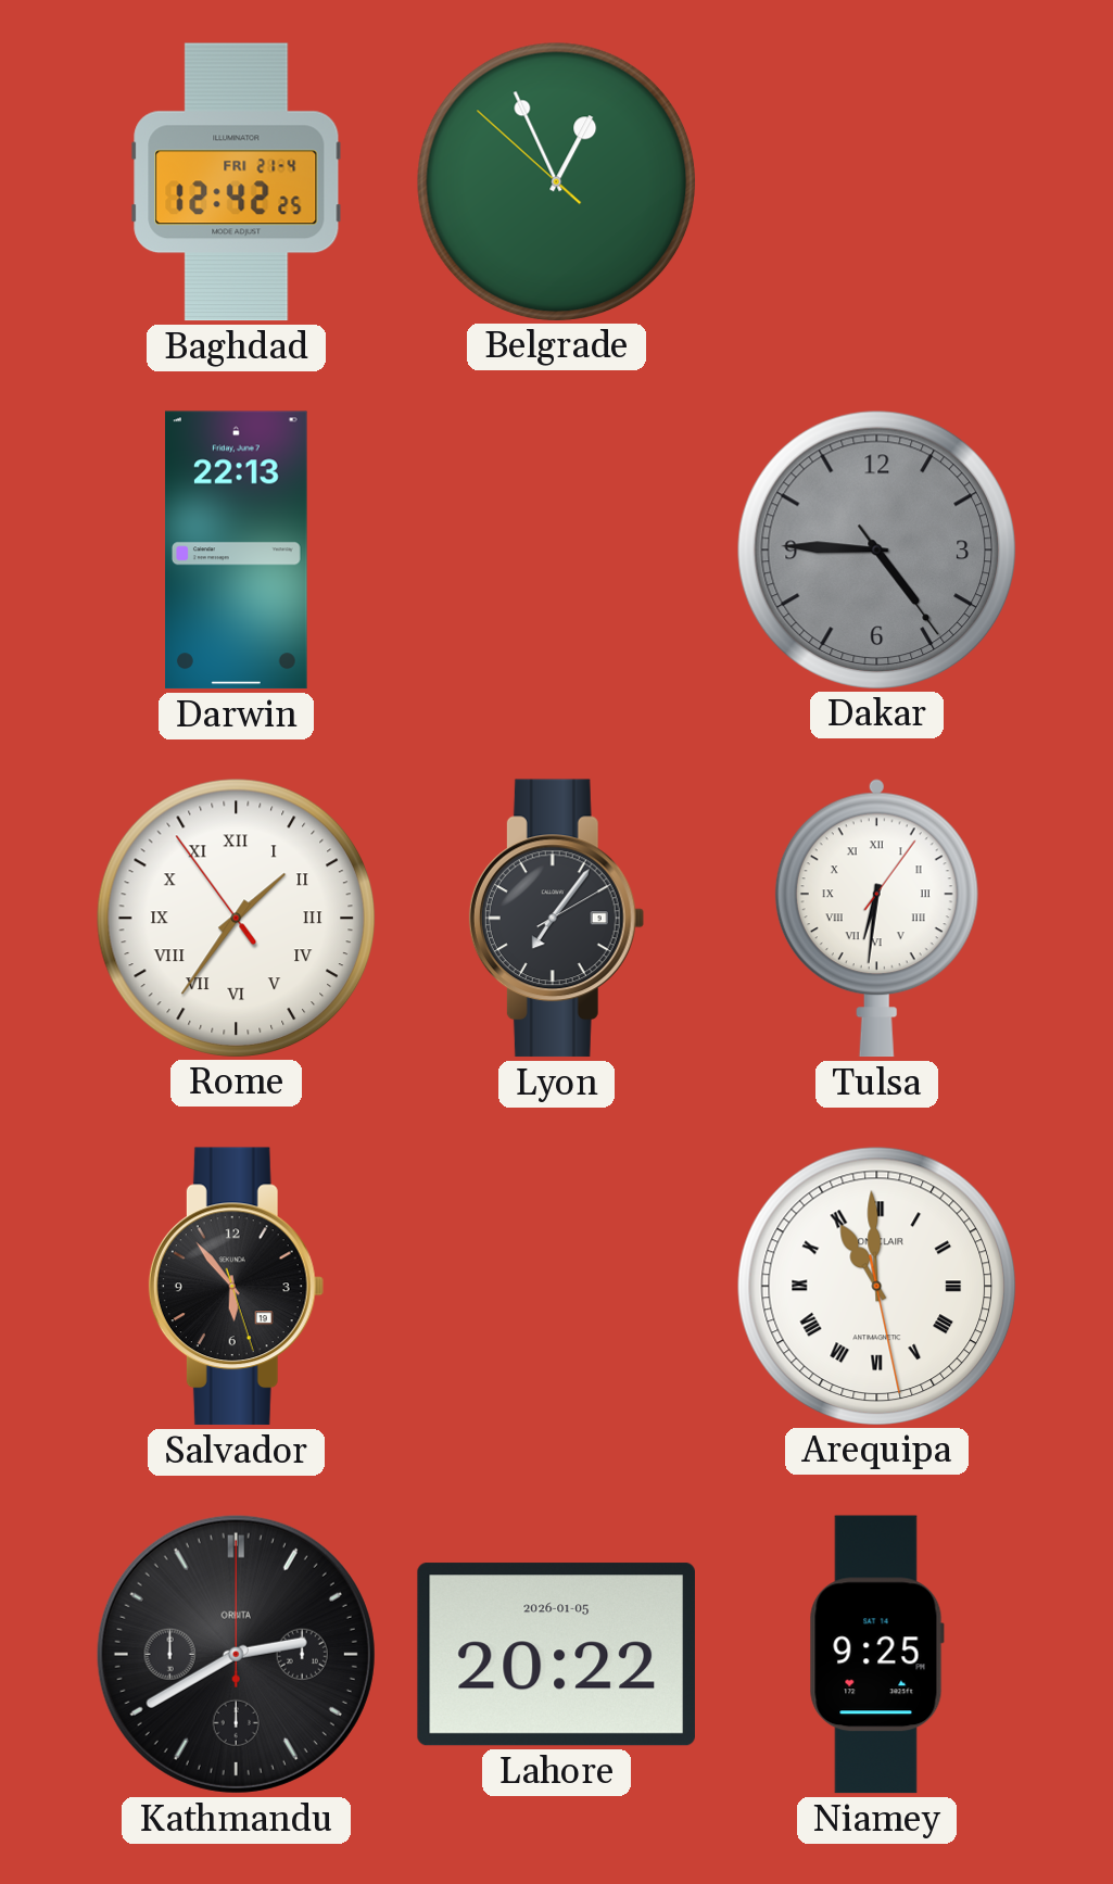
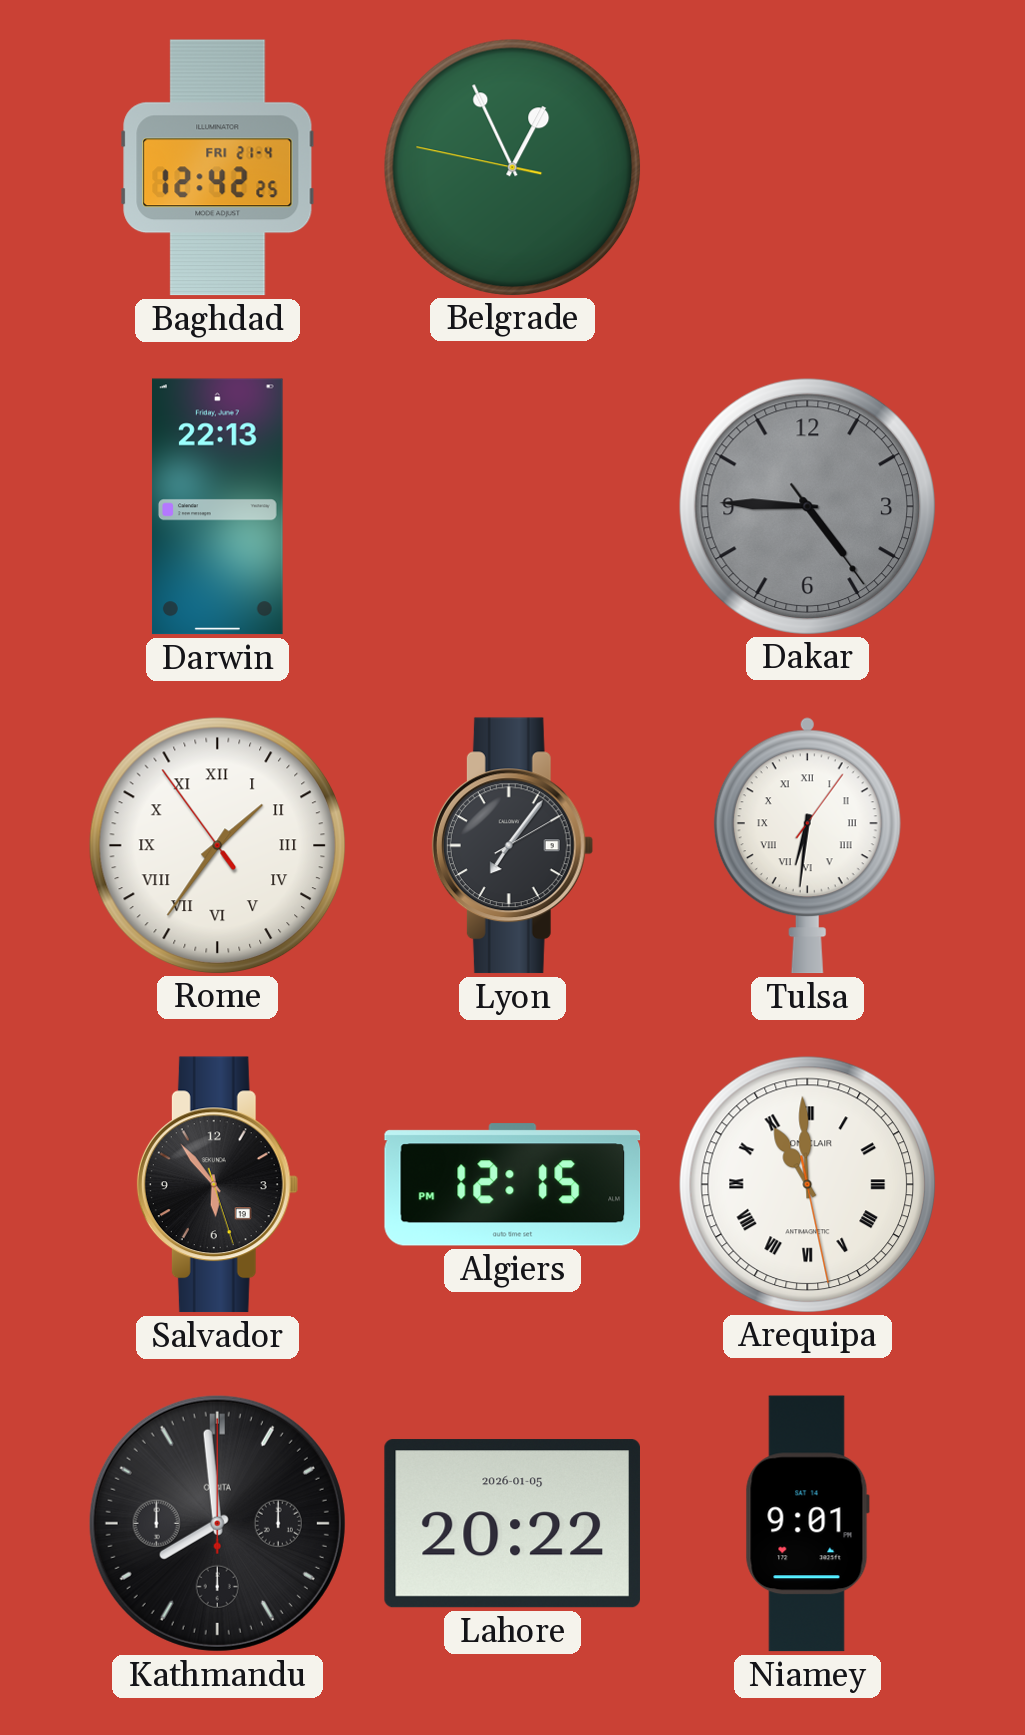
Belgrade: 12:55:52 -> 12:55:47
Algiers: none -> 12:15
Kathmandu: 2:40 -> 7:59
Niamey: 9:25 -> 9:01
